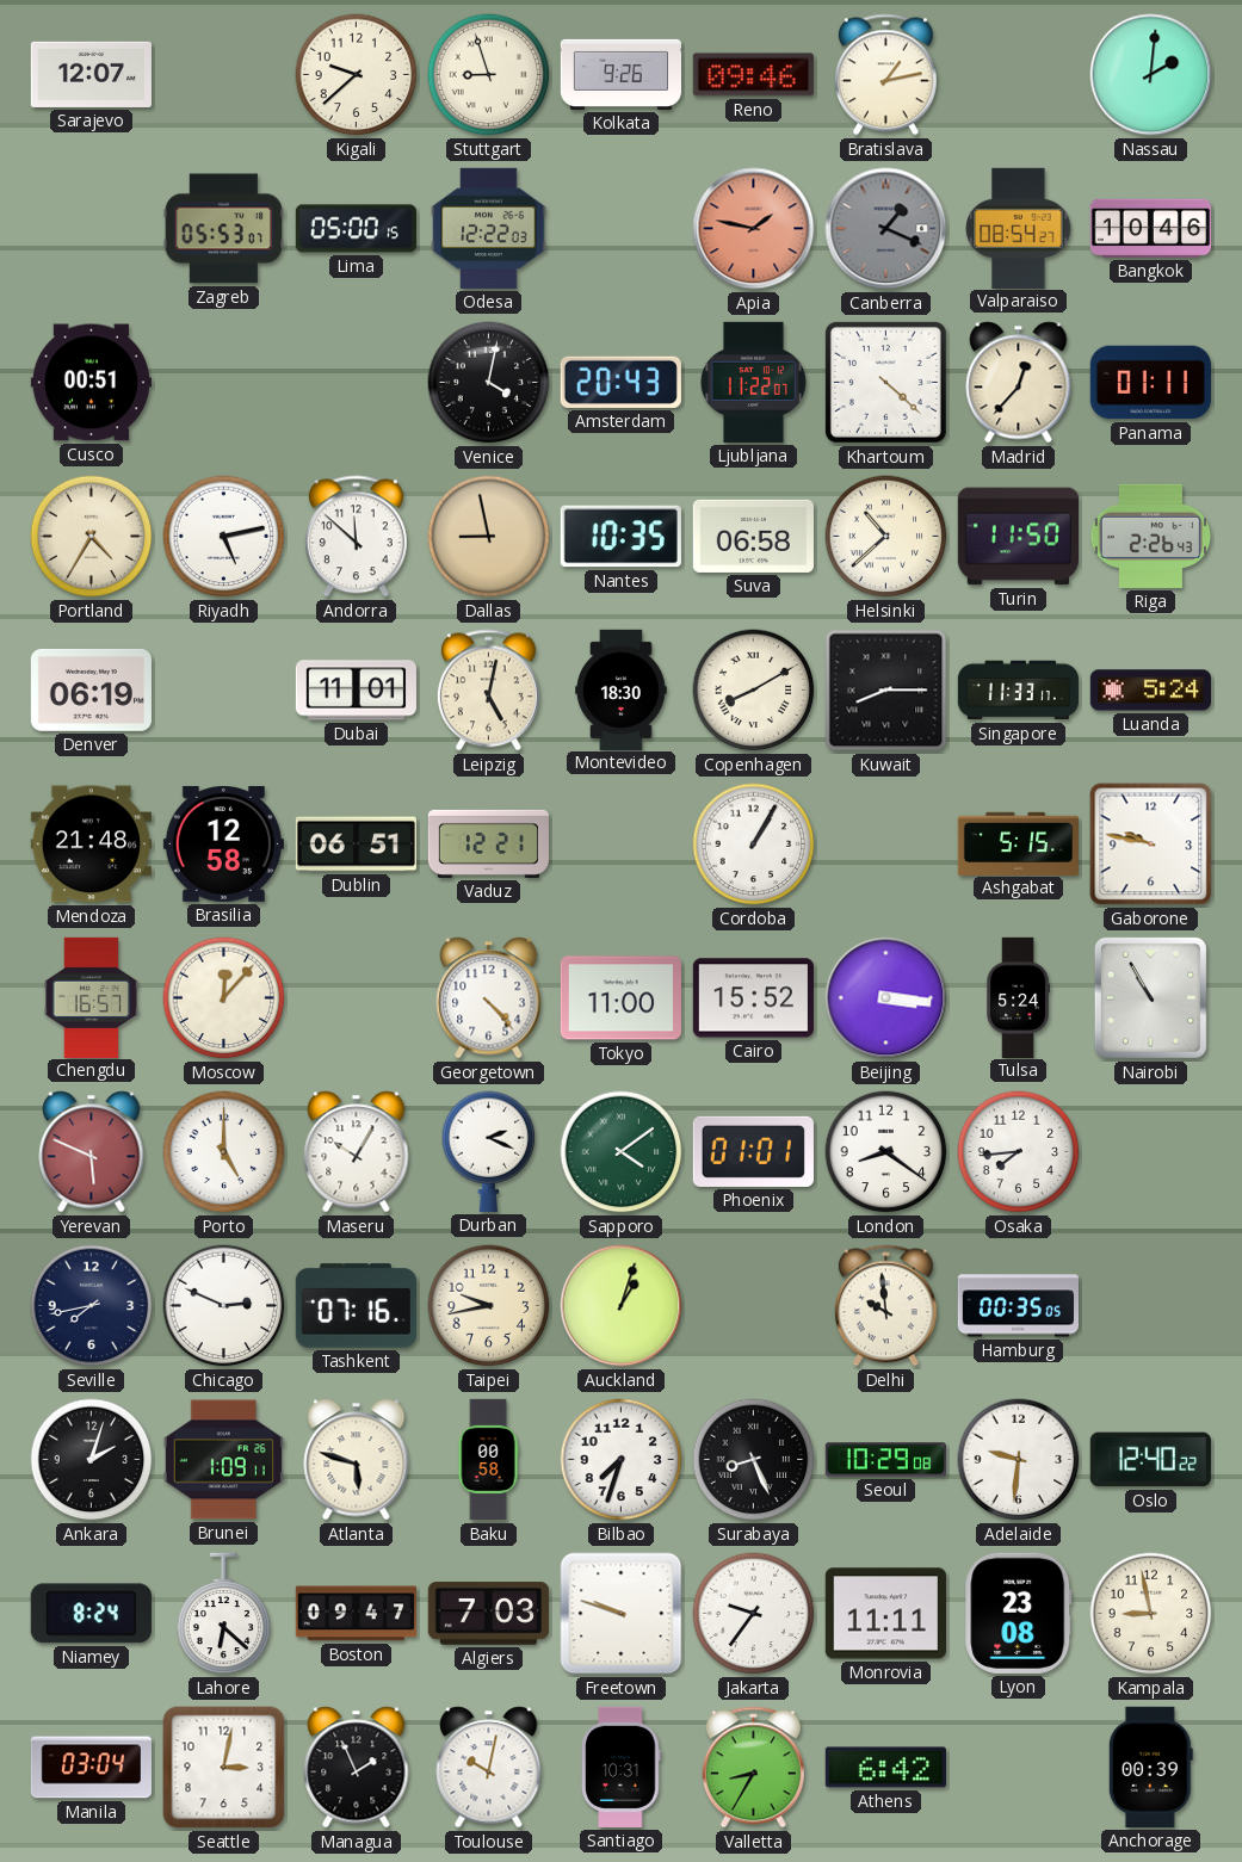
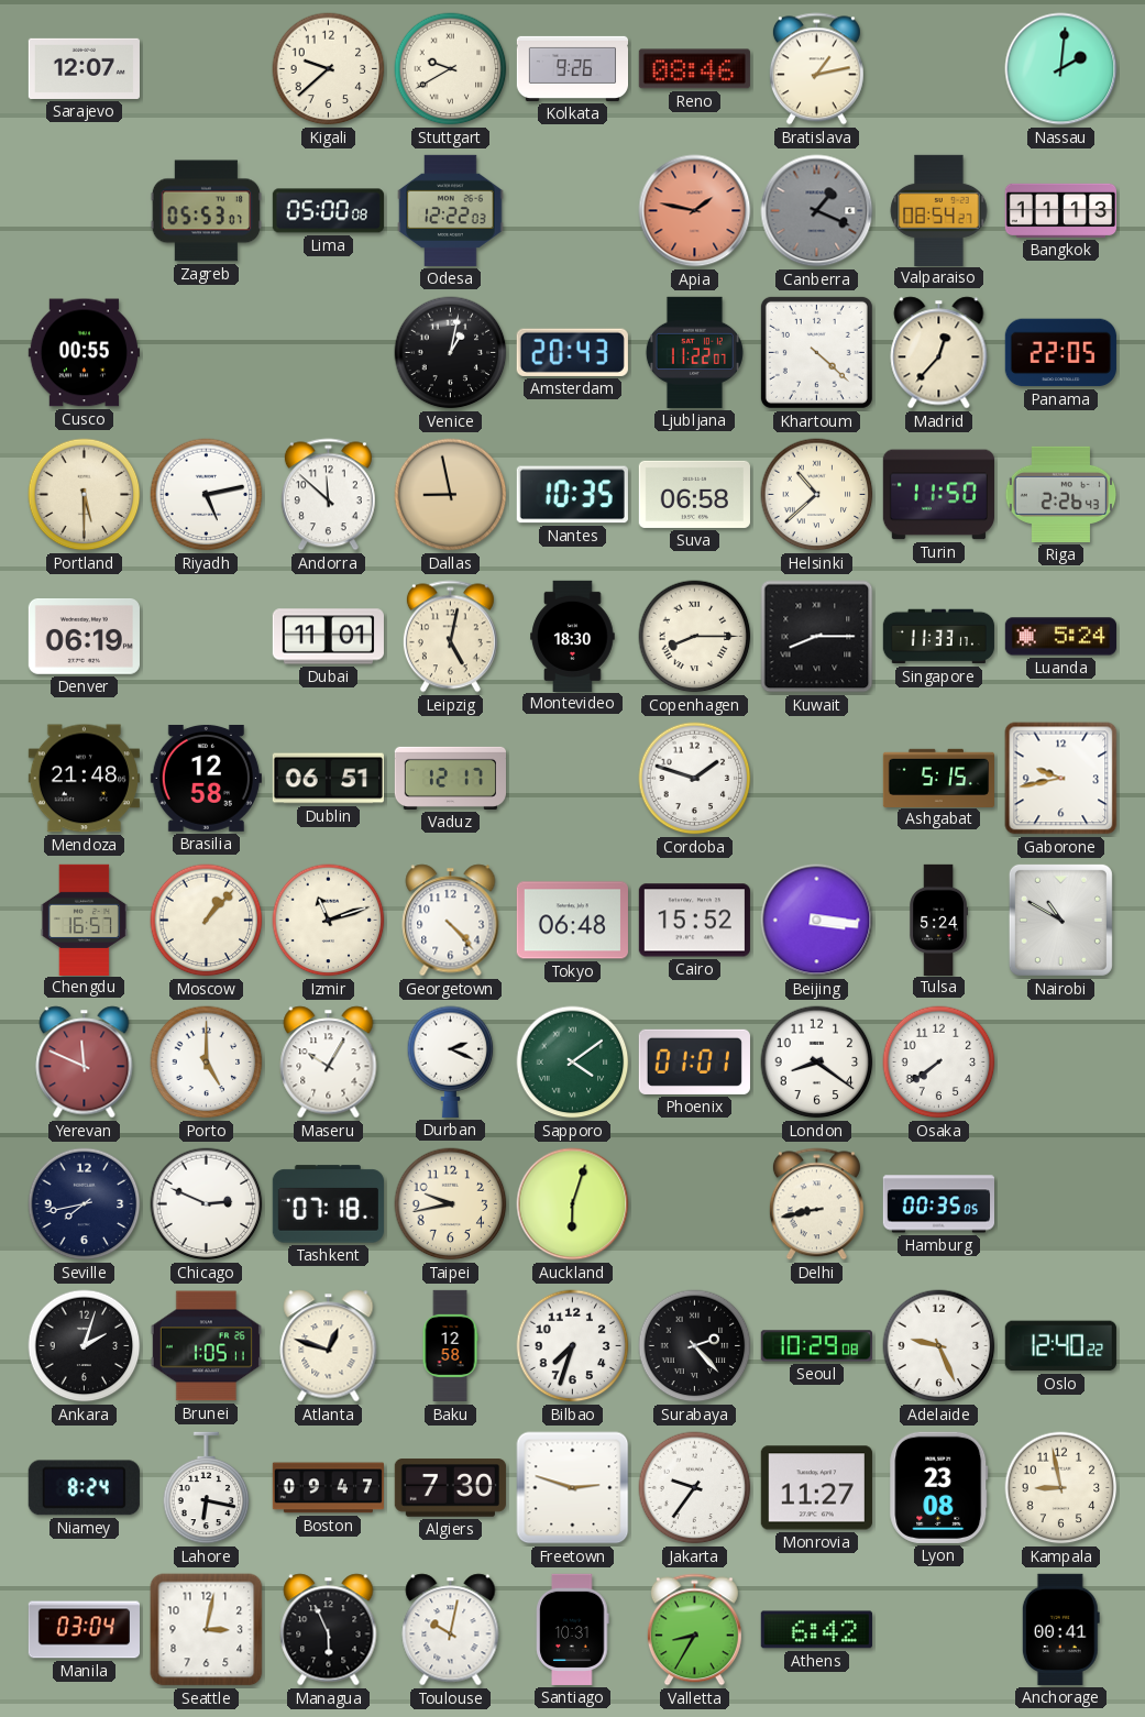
Stuttgart: 8:57 -> 9:40
Reno: 09:46 -> 08:46
Lima: 05:00:15 -> 05:00:08
Bangkok: 10:46 -> 11:13
Cusco: 00:51 -> 00:55
Venice: 4:02 -> 1:02
Panama: 01:11 -> 22:05
Portland: 4:35 -> 5:30
Copenhagen: 8:10 -> 8:15
Vaduz: 12:21 -> 12:17
Cordoba: 1:05 -> 1:48
Gaborone: 9:47 -> 9:43
Moscow: 12:07 -> 1:07
Izmir: none -> 11:12
Tokyo: 11:00 -> 06:48
Nairobi: 10:55 -> 10:50
Yerevan: 5:49 -> 11:49
Osaka: 7:44 -> 7:39
Tashkent: 07:16 -> 07:18
Auckland: 1:03 -> 6:03
Delhi: 9:59 -> 8:43
Brunei: 1:09 -> 1:05
Atlanta: 5:48 -> 12:48
Baku: 00:58 -> 12:58
Surabaya: 8:26 -> 2:23
Adelaide: 9:31 -> 9:26
Lahore: 6:22 -> 6:17
Algiers: 7:03 -> 7:30
Freetown: 9:48 -> 2:48
Monrovia: 11:11 -> 11:27
Managua: 1:56 -> 5:56
Anchorage: 00:39 -> 00:41
